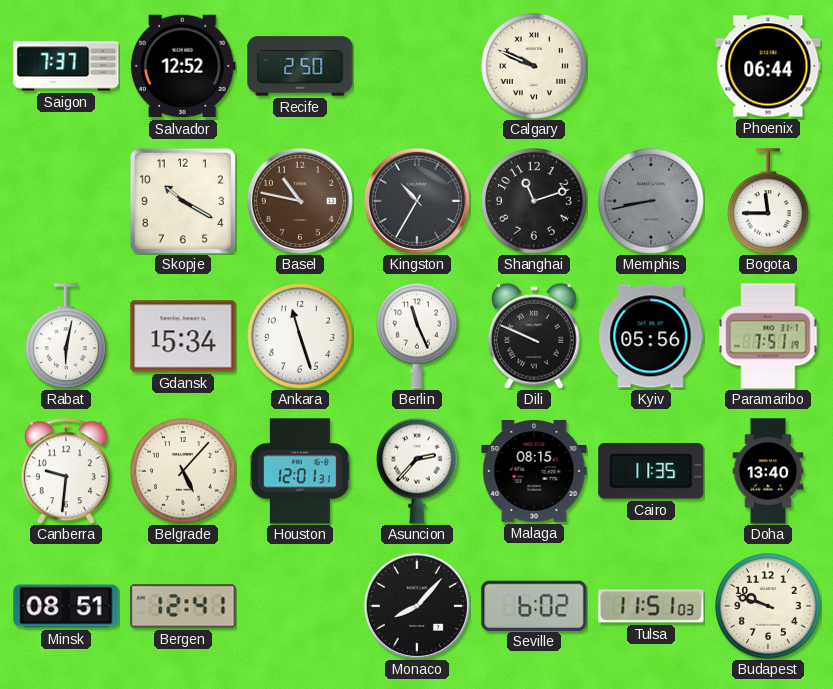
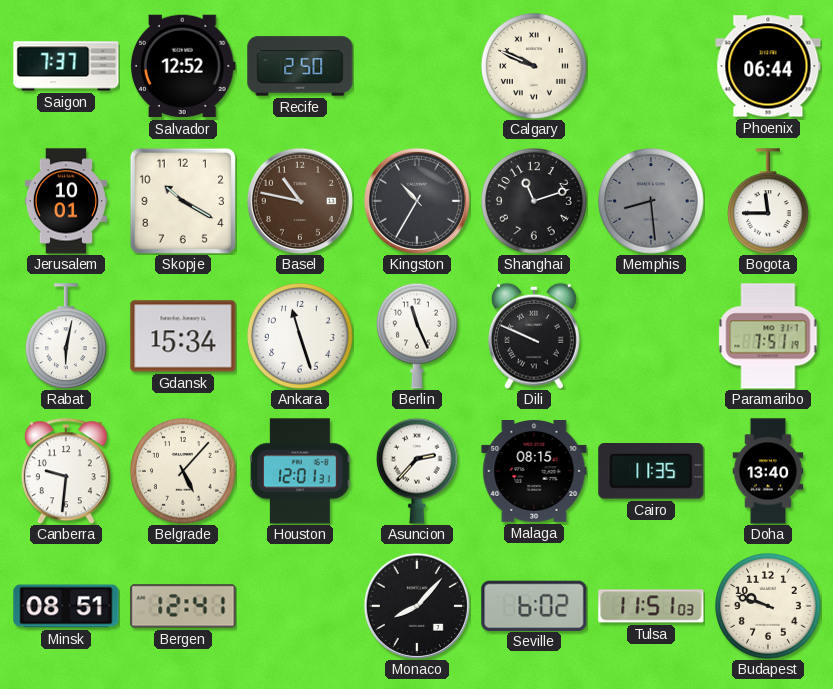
Jerusalem: none -> 10:01
Memphis: 8:43 -> 8:29
Kyiv: 05:56 -> none
